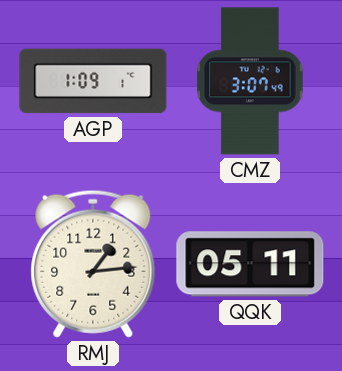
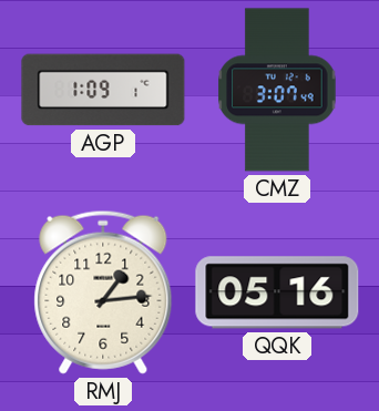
QQK: 05:11 -> 05:16
